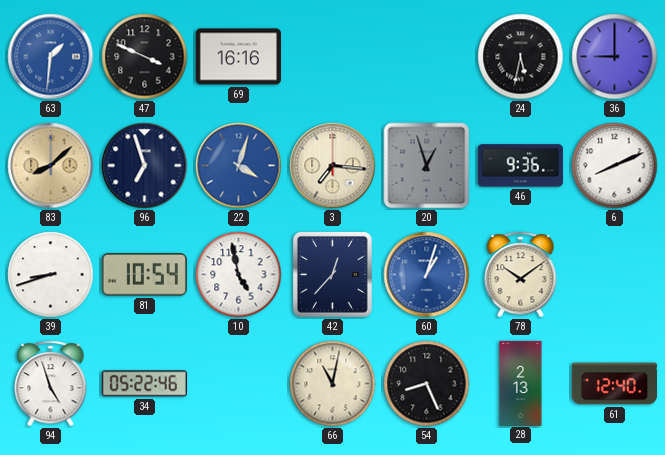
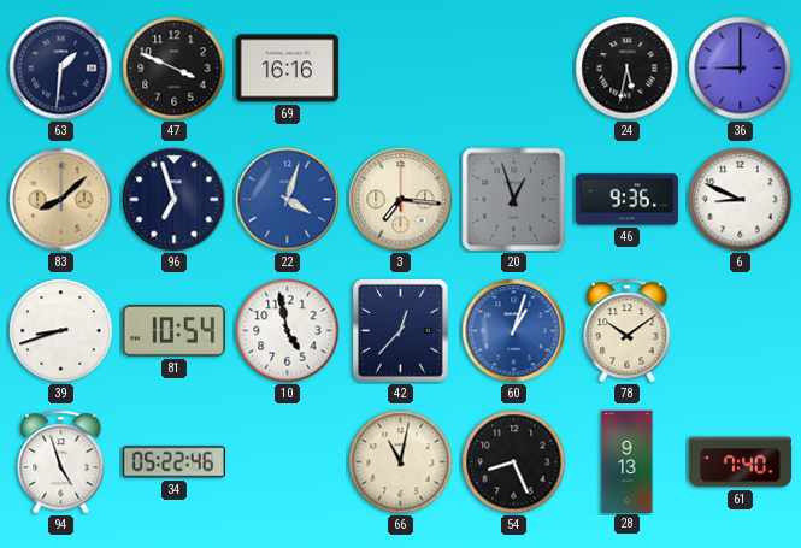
63 dial: blue -> navy
6: 8:11 -> 8:49
28: 2:13 -> 9:13
61: 12:40 -> 7:40
